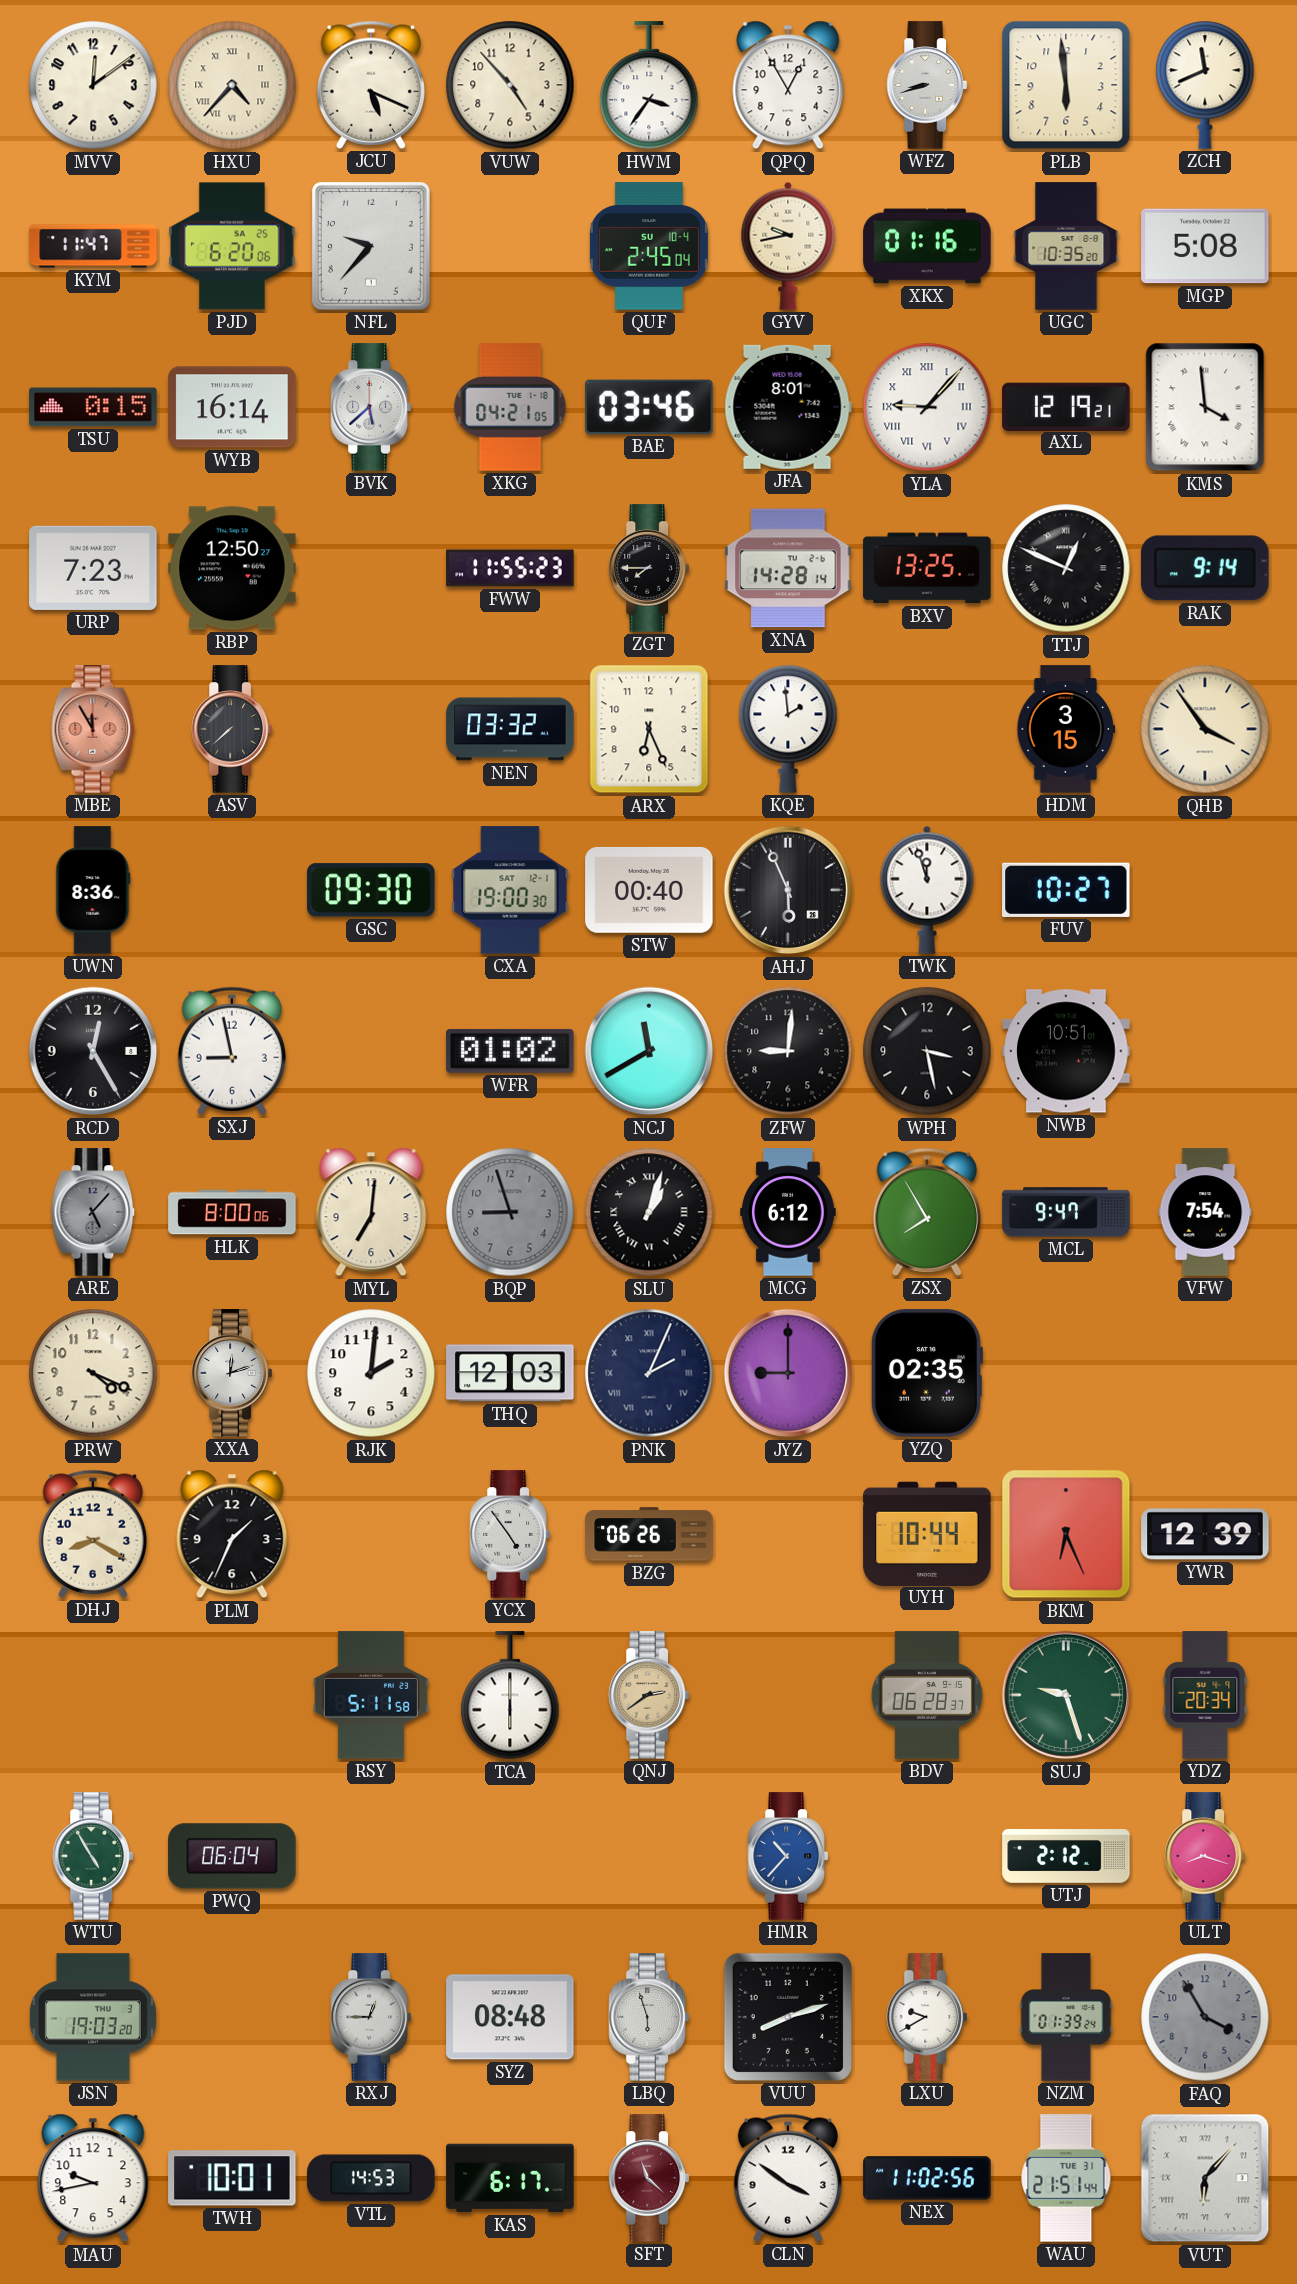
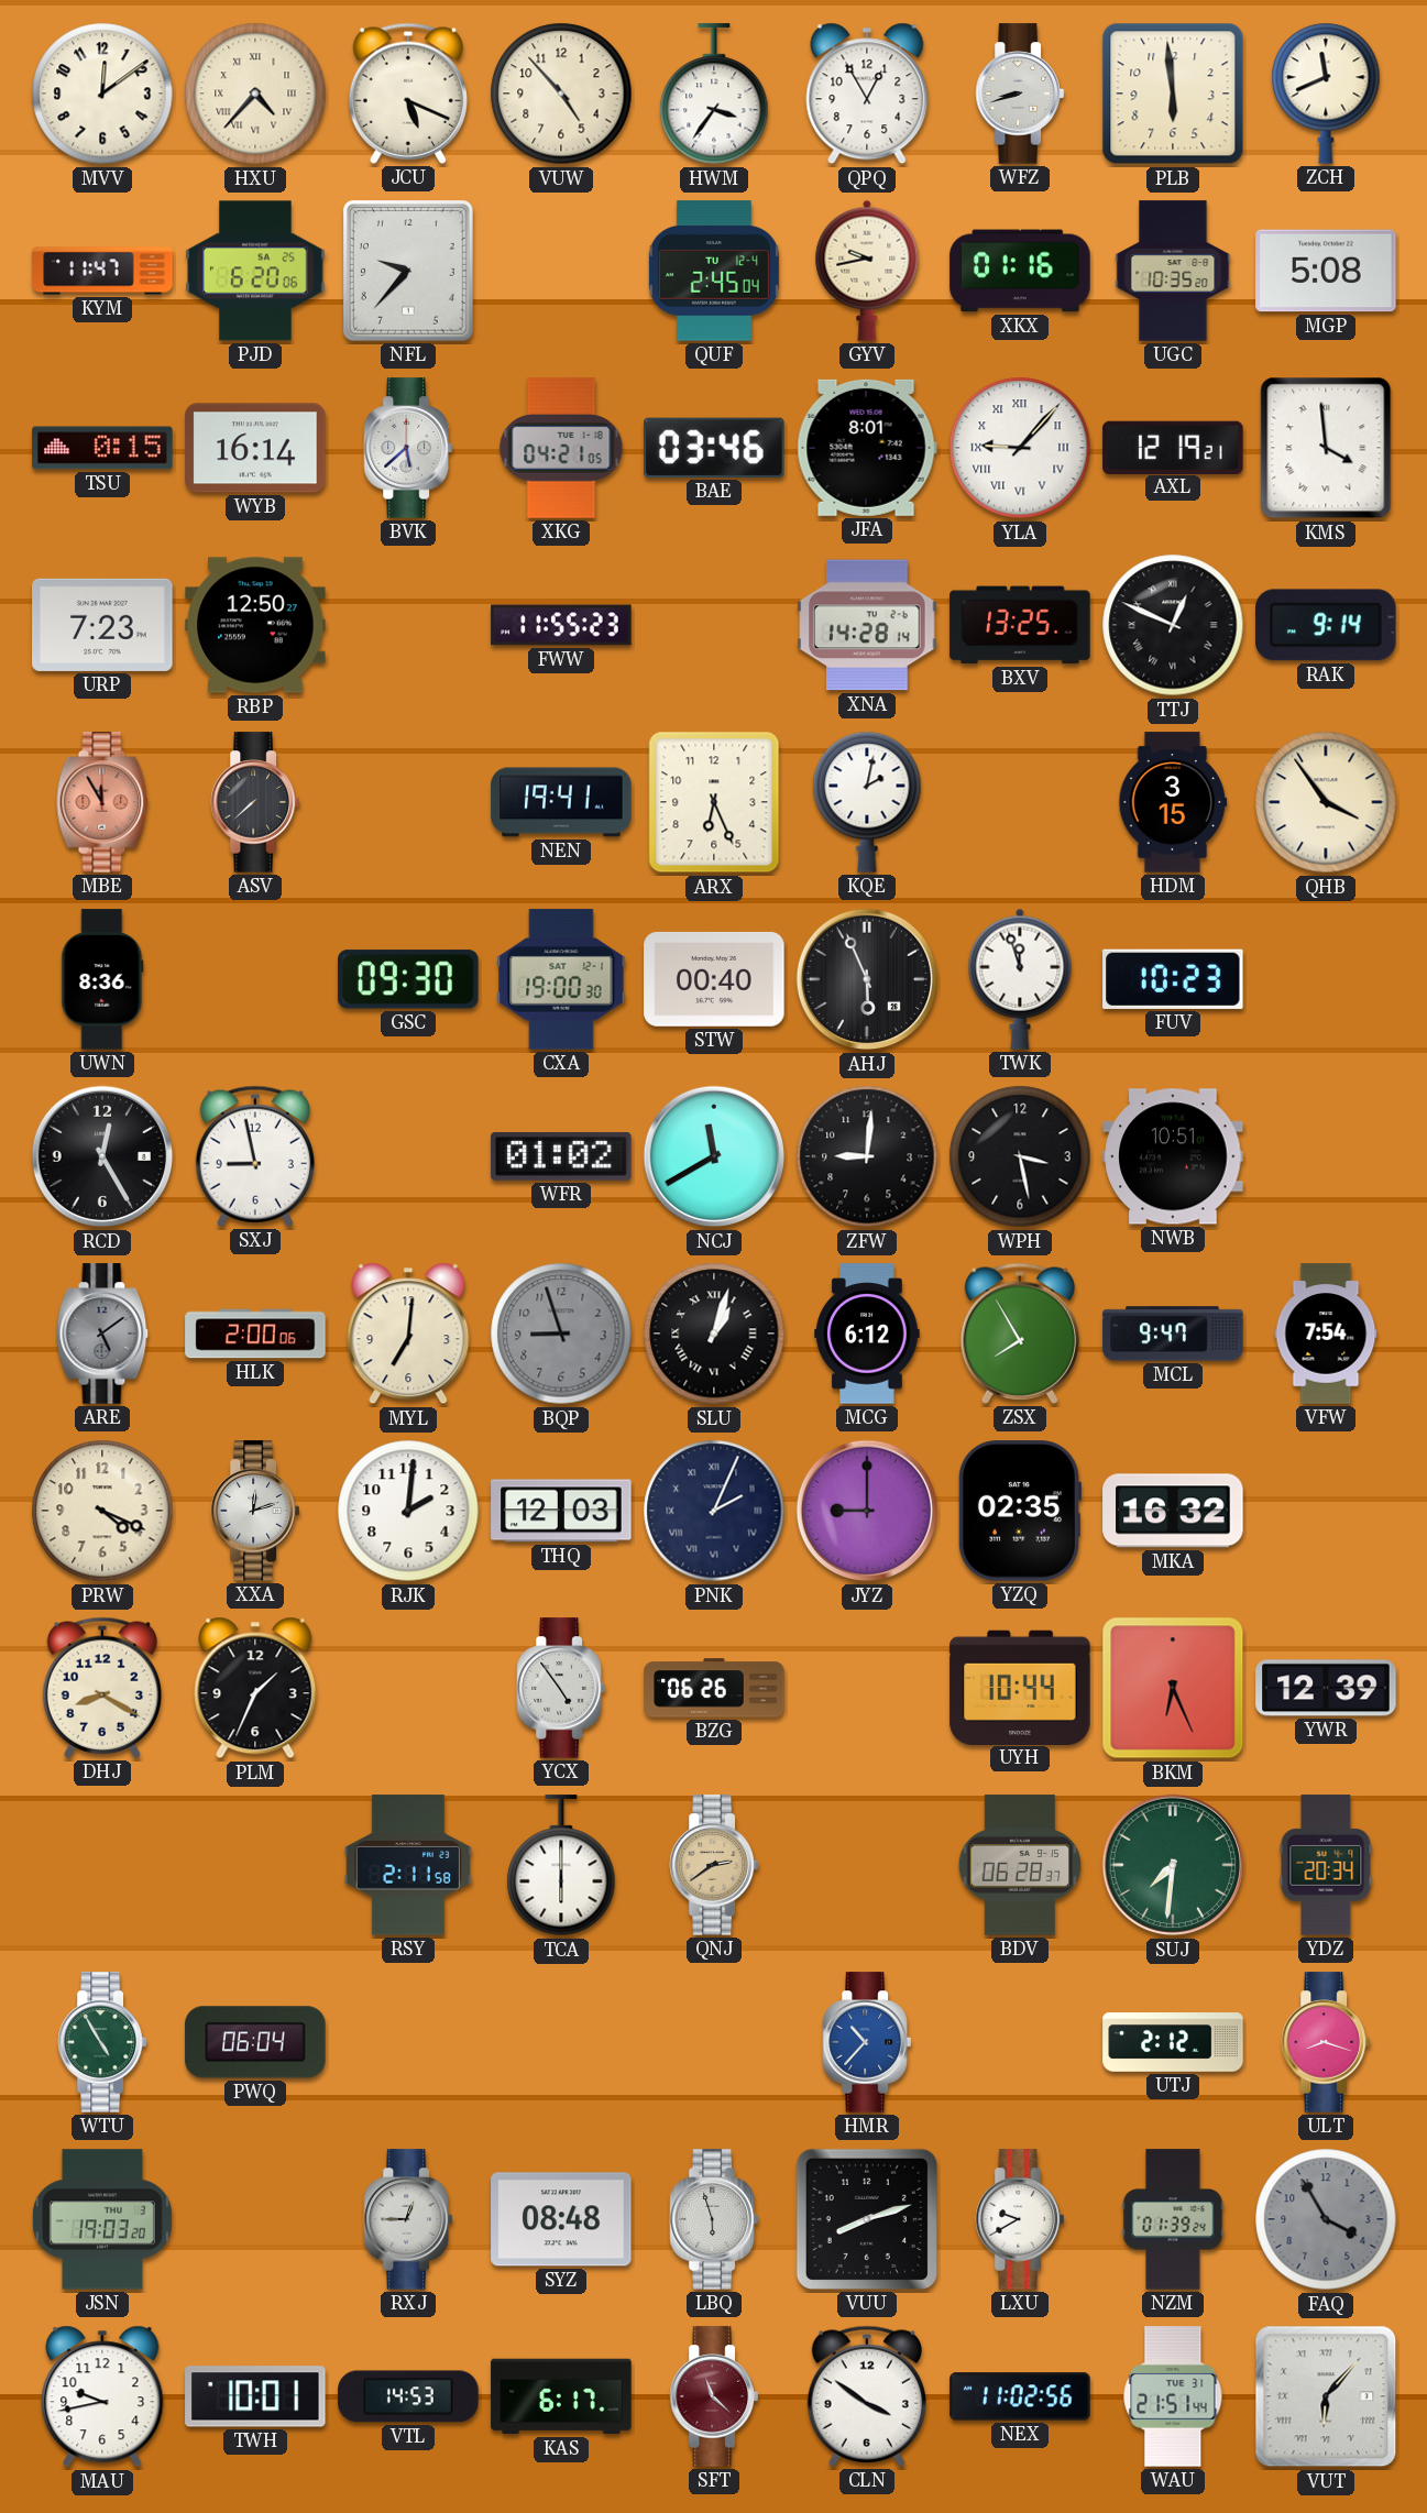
QUF date: SU 10-4 -> TU 12-4
ZGT: 7:45 -> none
NEN: 03:32 -> 19:41
KQE: 1:59 -> 2:02
FUV: 10:27 -> 10:23
ARE: 5:07 -> 5:09
HLK: 8:00 -> 2:00
MKA: none -> 16:32
RSY: 5:11 -> 2:11
SUJ: 9:27 -> 7:31
